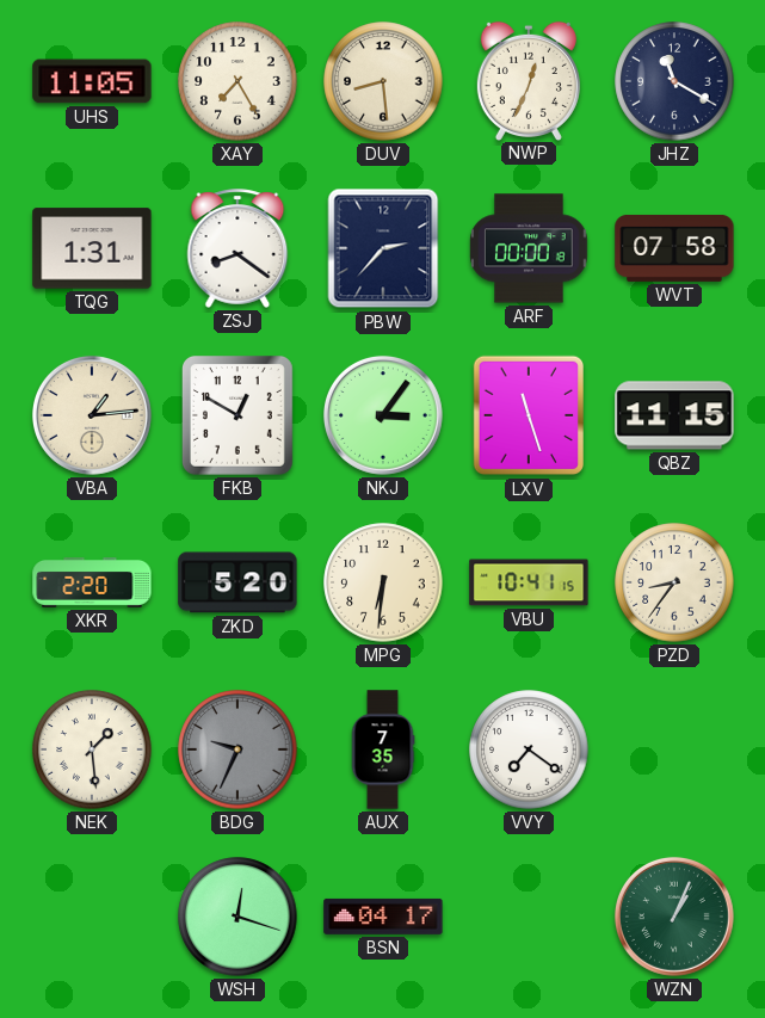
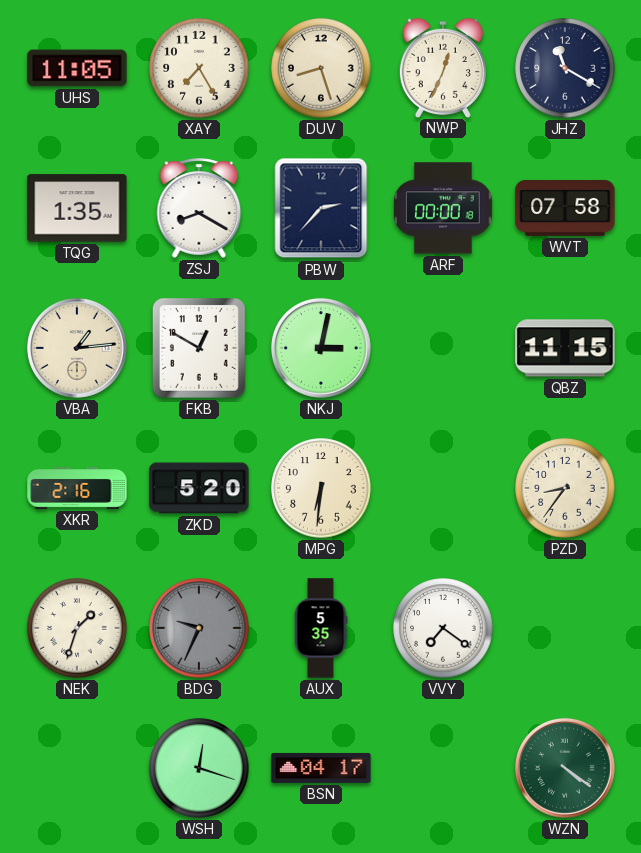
DUV: 8:29 -> 8:27
TQG: 1:31 -> 1:35
ZSJ: 8:21 -> 8:20
NKJ: 3:06 -> 3:02
LXV: 11:27 -> none
XKR: 2:20 -> 2:16
VBU: 10:41 -> none
NEK: 1:29 -> 1:33
AUX: 7:35 -> 5:35
WZN: 1:04 -> 4:21
